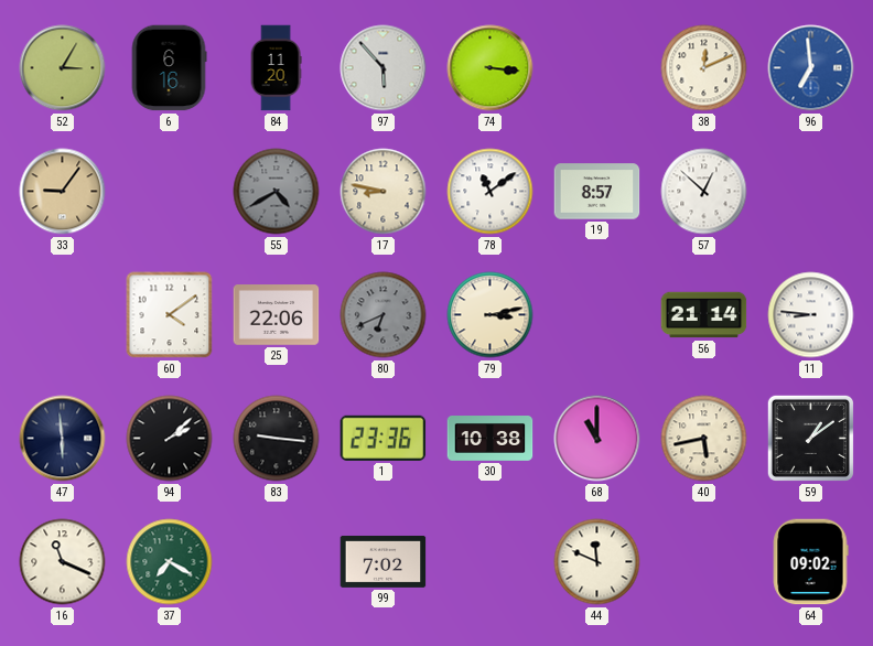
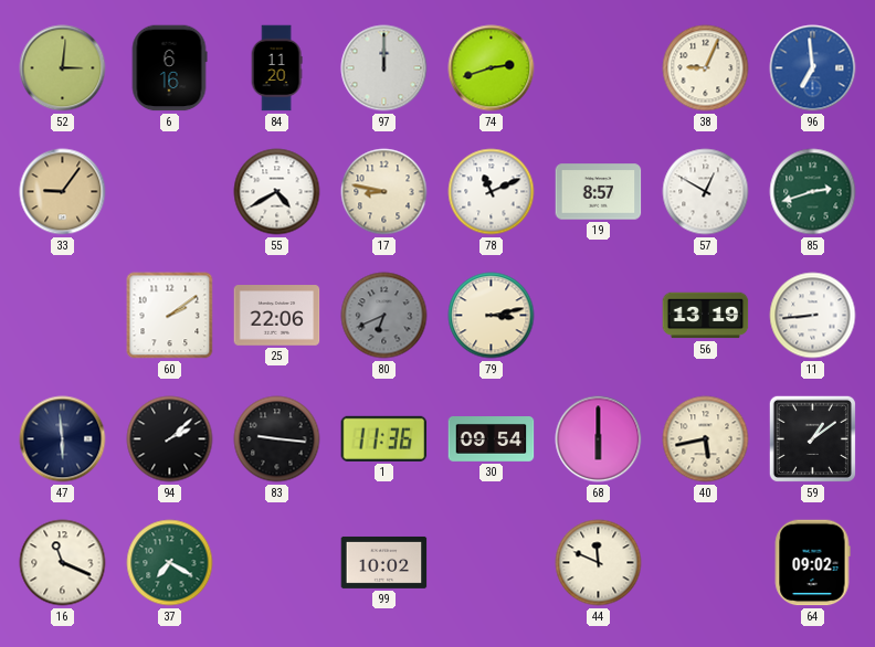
52: 3:05 -> 3:01
97: 5:53 -> 12:00
74: 3:16 -> 2:42
38: 12:11 -> 9:04
55 dial: grey -> white
78: 11:09 -> 11:11
57: 12:52 -> 12:50
85: none -> 2:42
60: 4:09 -> 2:09
56: 21:14 -> 13:19
11: 8:46 -> 8:44
1: 23:36 -> 11:36
30: 10:38 -> 09:54
68: 11:00 -> 6:00
99: 7:02 -> 10:02
